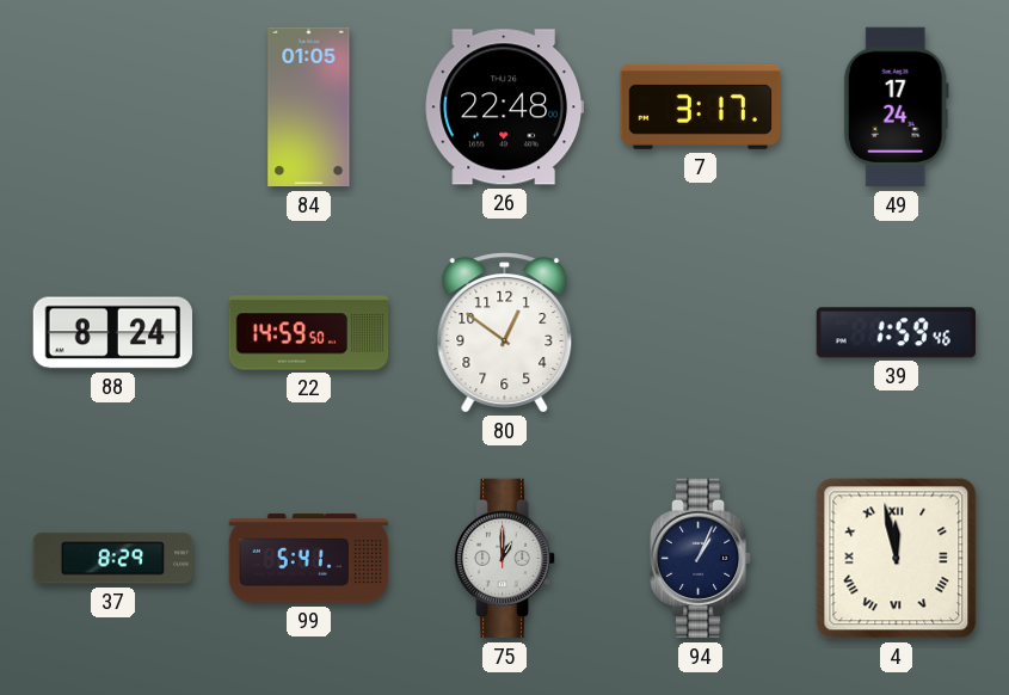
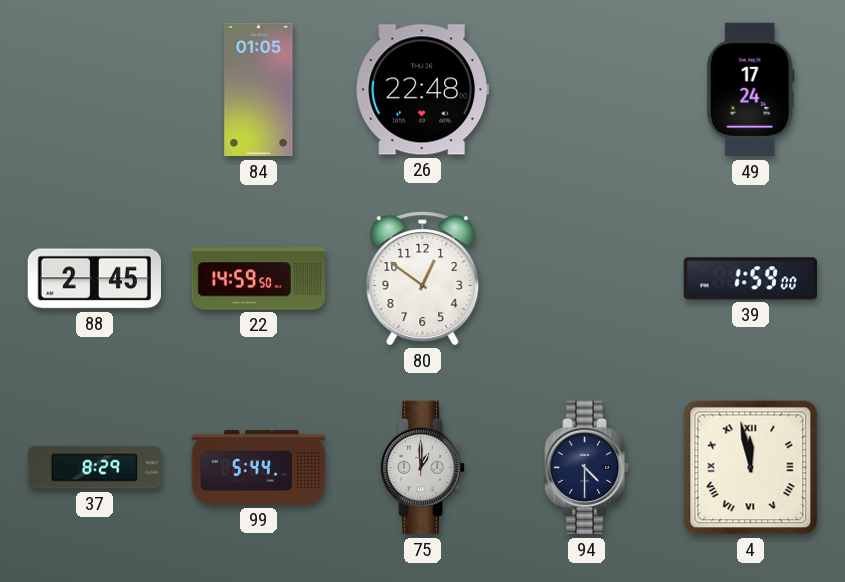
7: 3:17 -> none
88: 8:24 -> 2:45
39: 1:59:46 -> 1:59:00
99: 5:41 -> 5:44
94: 1:04 -> 4:30
